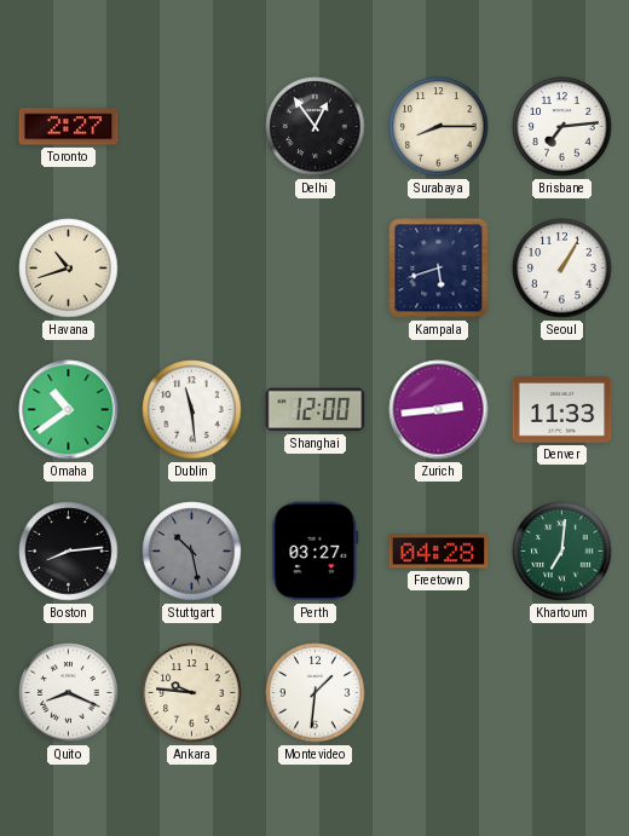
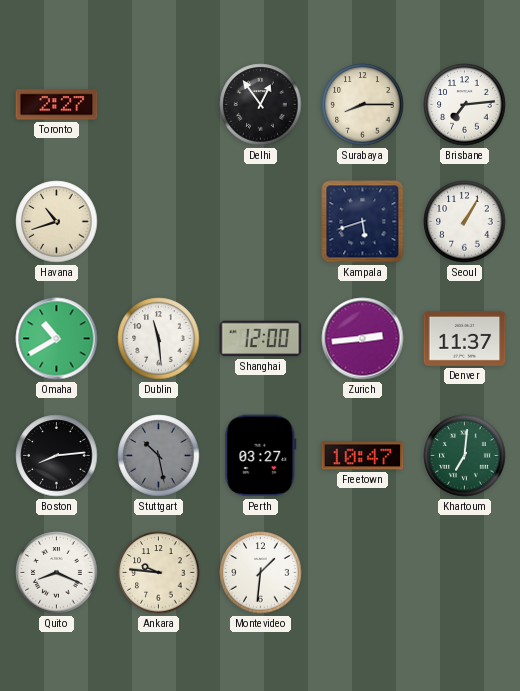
Omaha: 10:39 -> 10:40
Denver: 11:33 -> 11:37
Freetown: 04:28 -> 10:47
